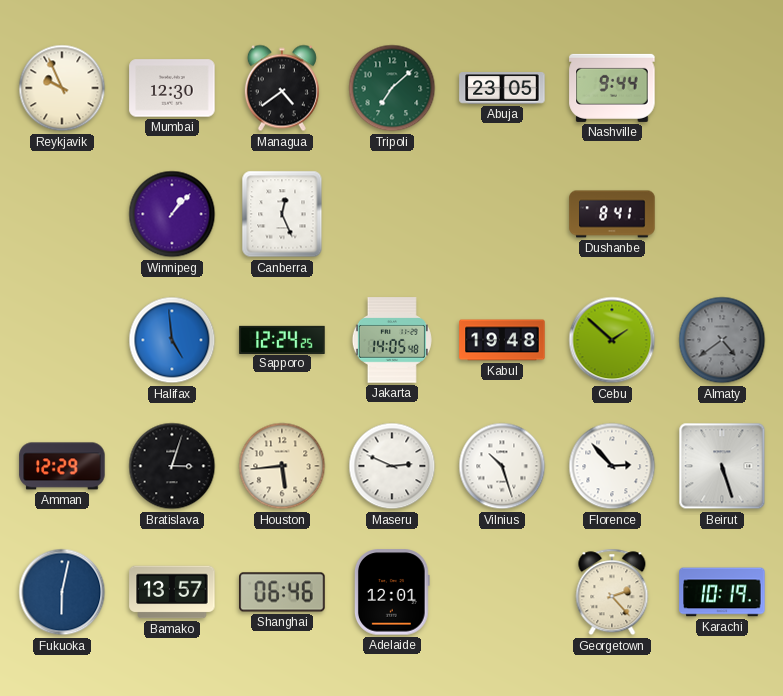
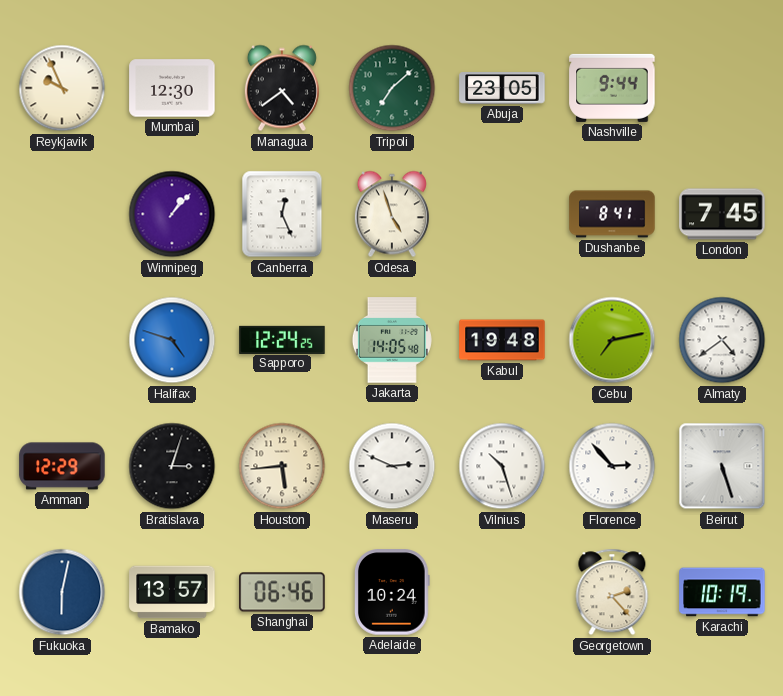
Odesa: none -> 4:57
London: none -> 7:45
Halifax: 4:59 -> 4:48
Cebu: 1:52 -> 7:13
Almaty dial: grey -> white
Adelaide: 12:01 -> 10:24
